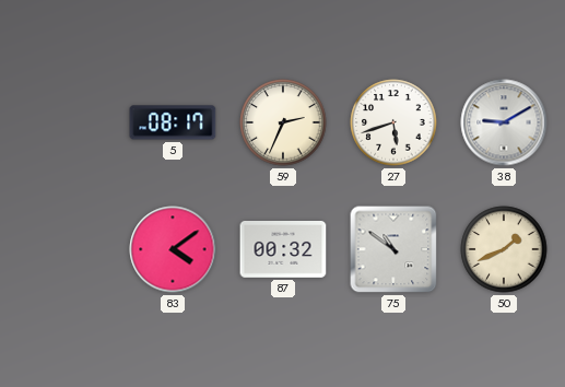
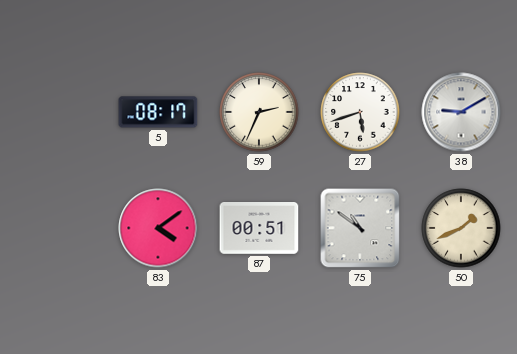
87: 00:32 -> 00:51
